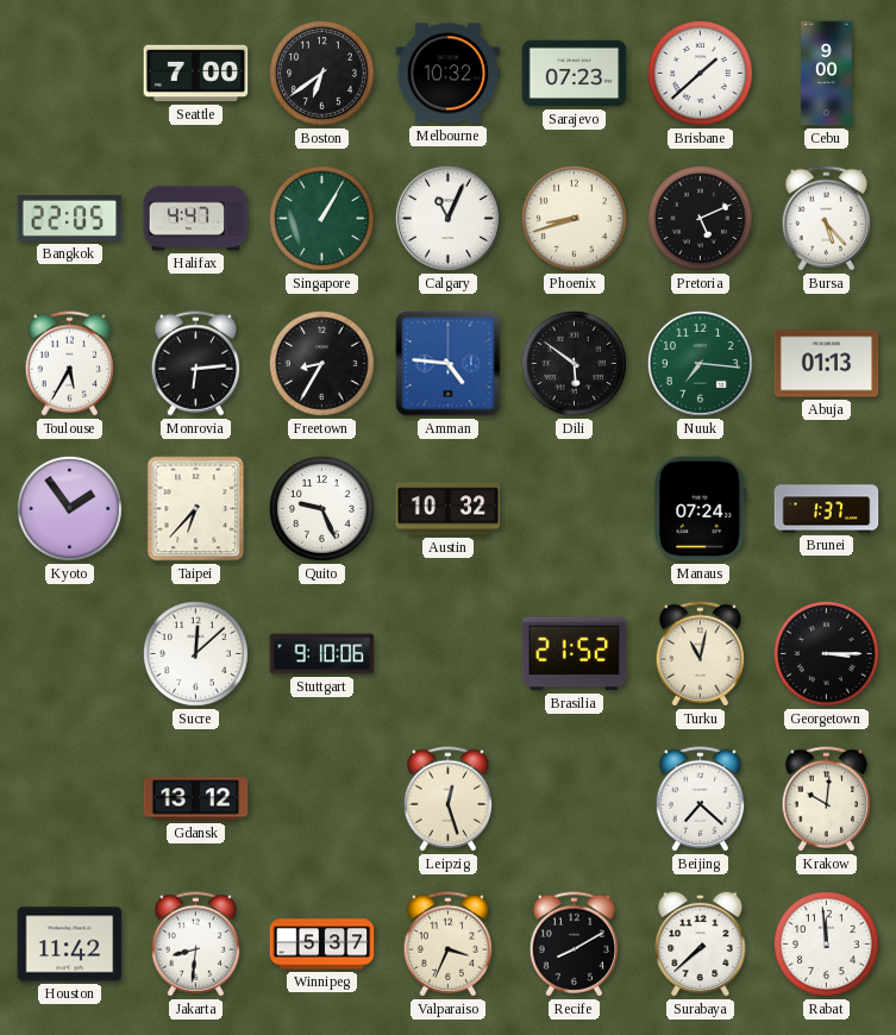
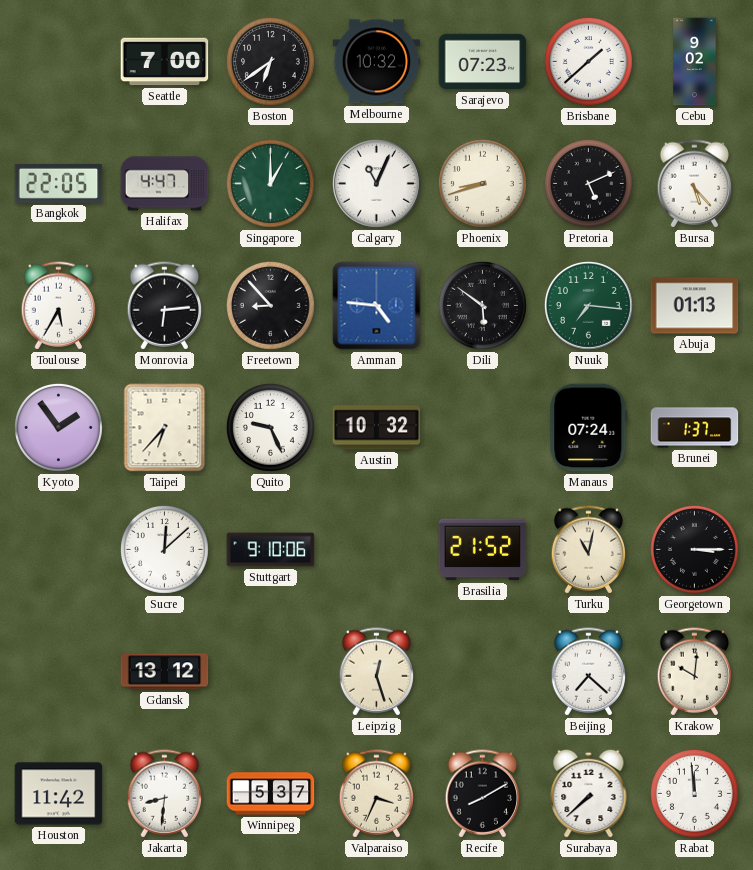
Cebu: 9:00 -> 9:02
Singapore: 1:05 -> 1:00
Freetown: 8:35 -> 8:53
